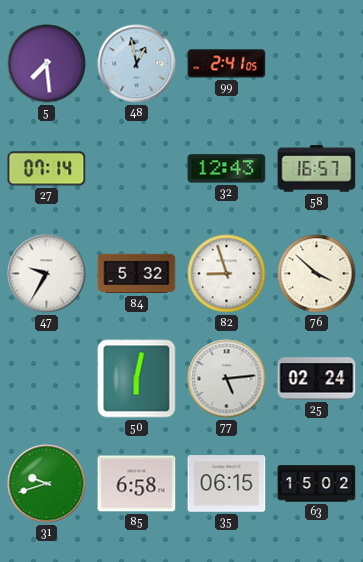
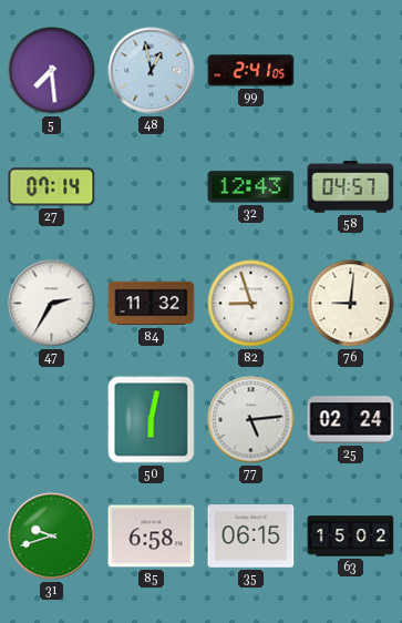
58: 16:57 -> 04:57
47: 9:35 -> 2:35
84: 5:32 -> 11:32
76: 3:52 -> 9:01
